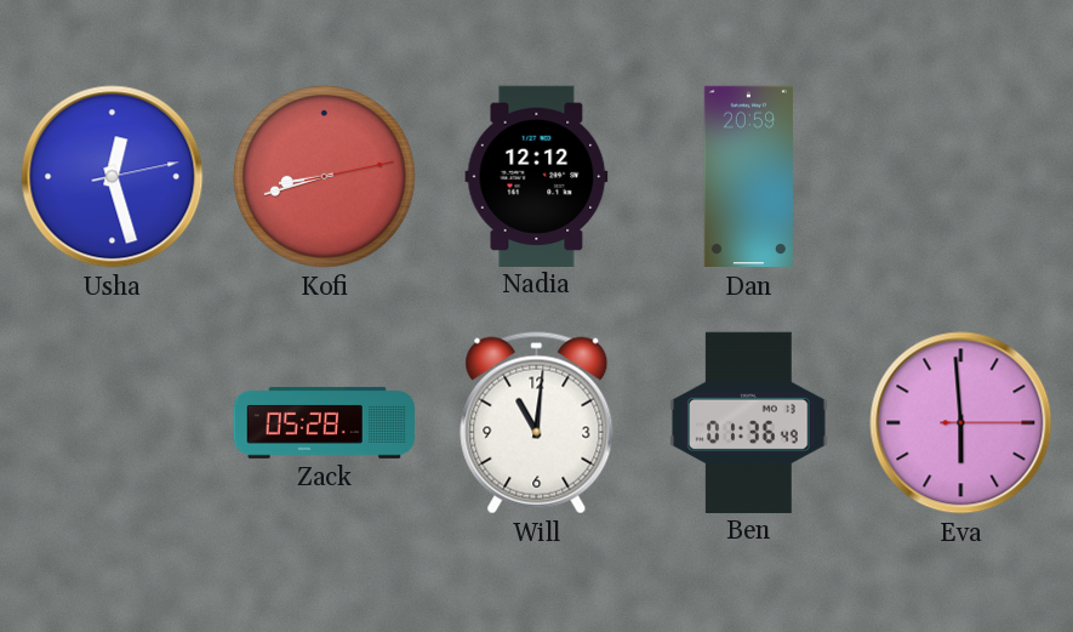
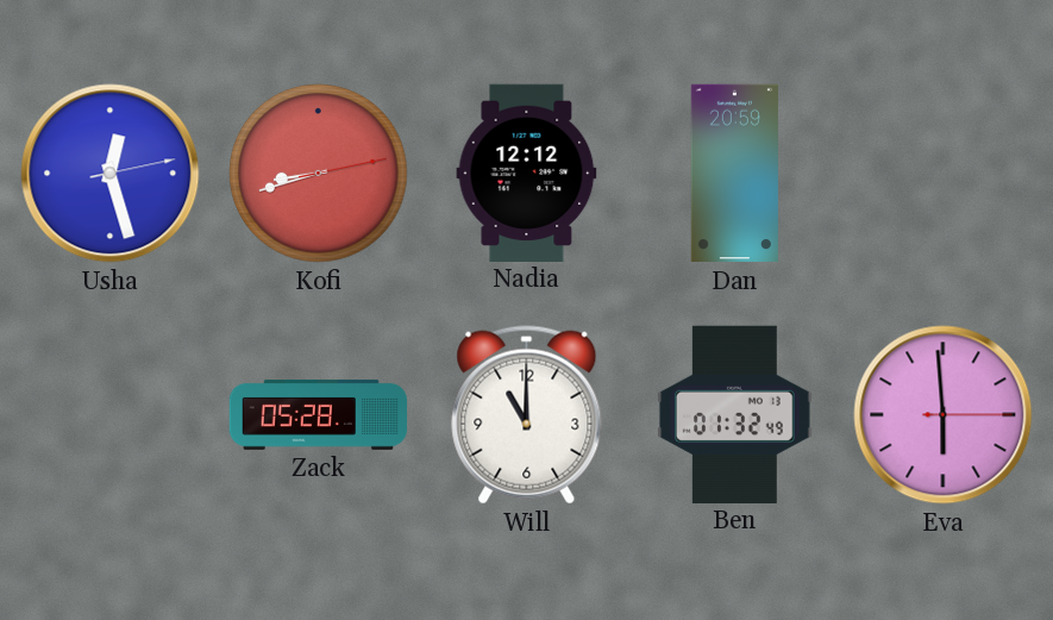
Will: 11:01 -> 11:00
Ben: 01:36 -> 01:32
